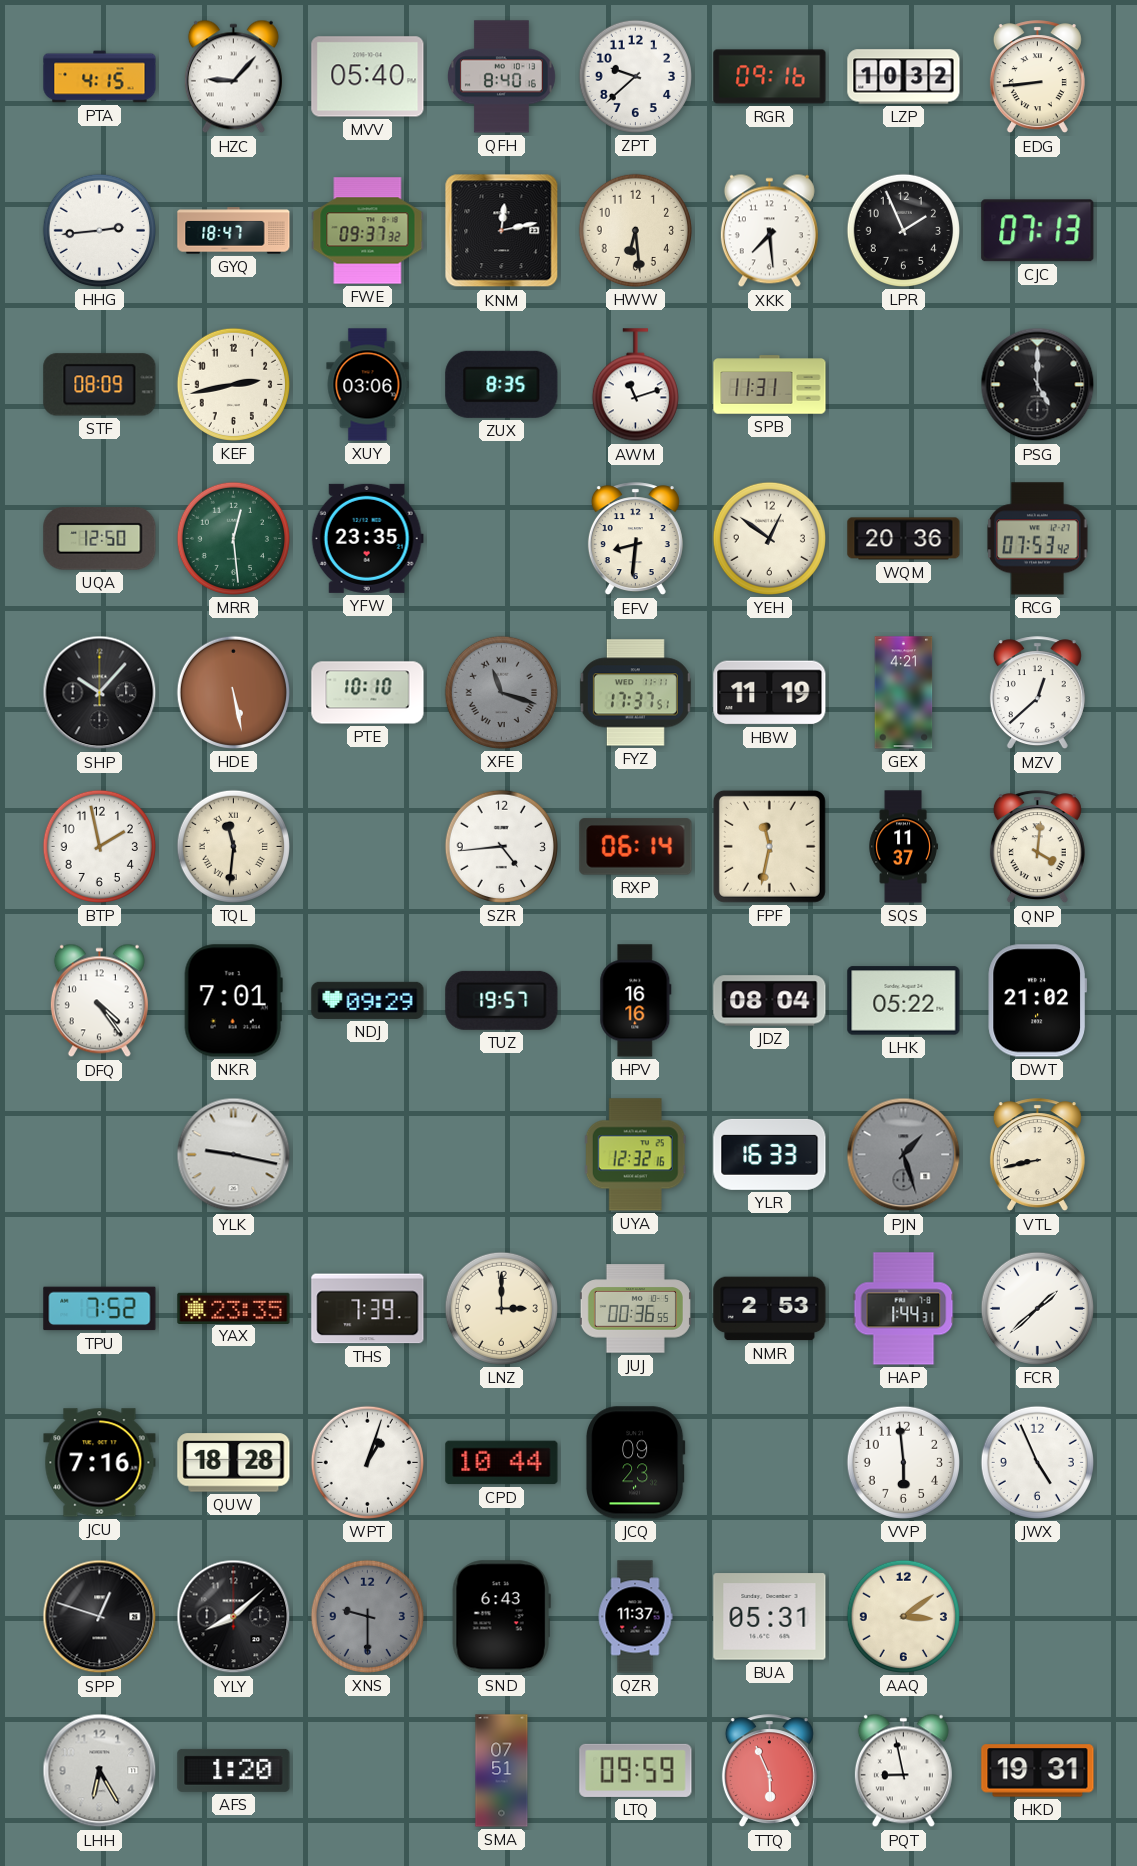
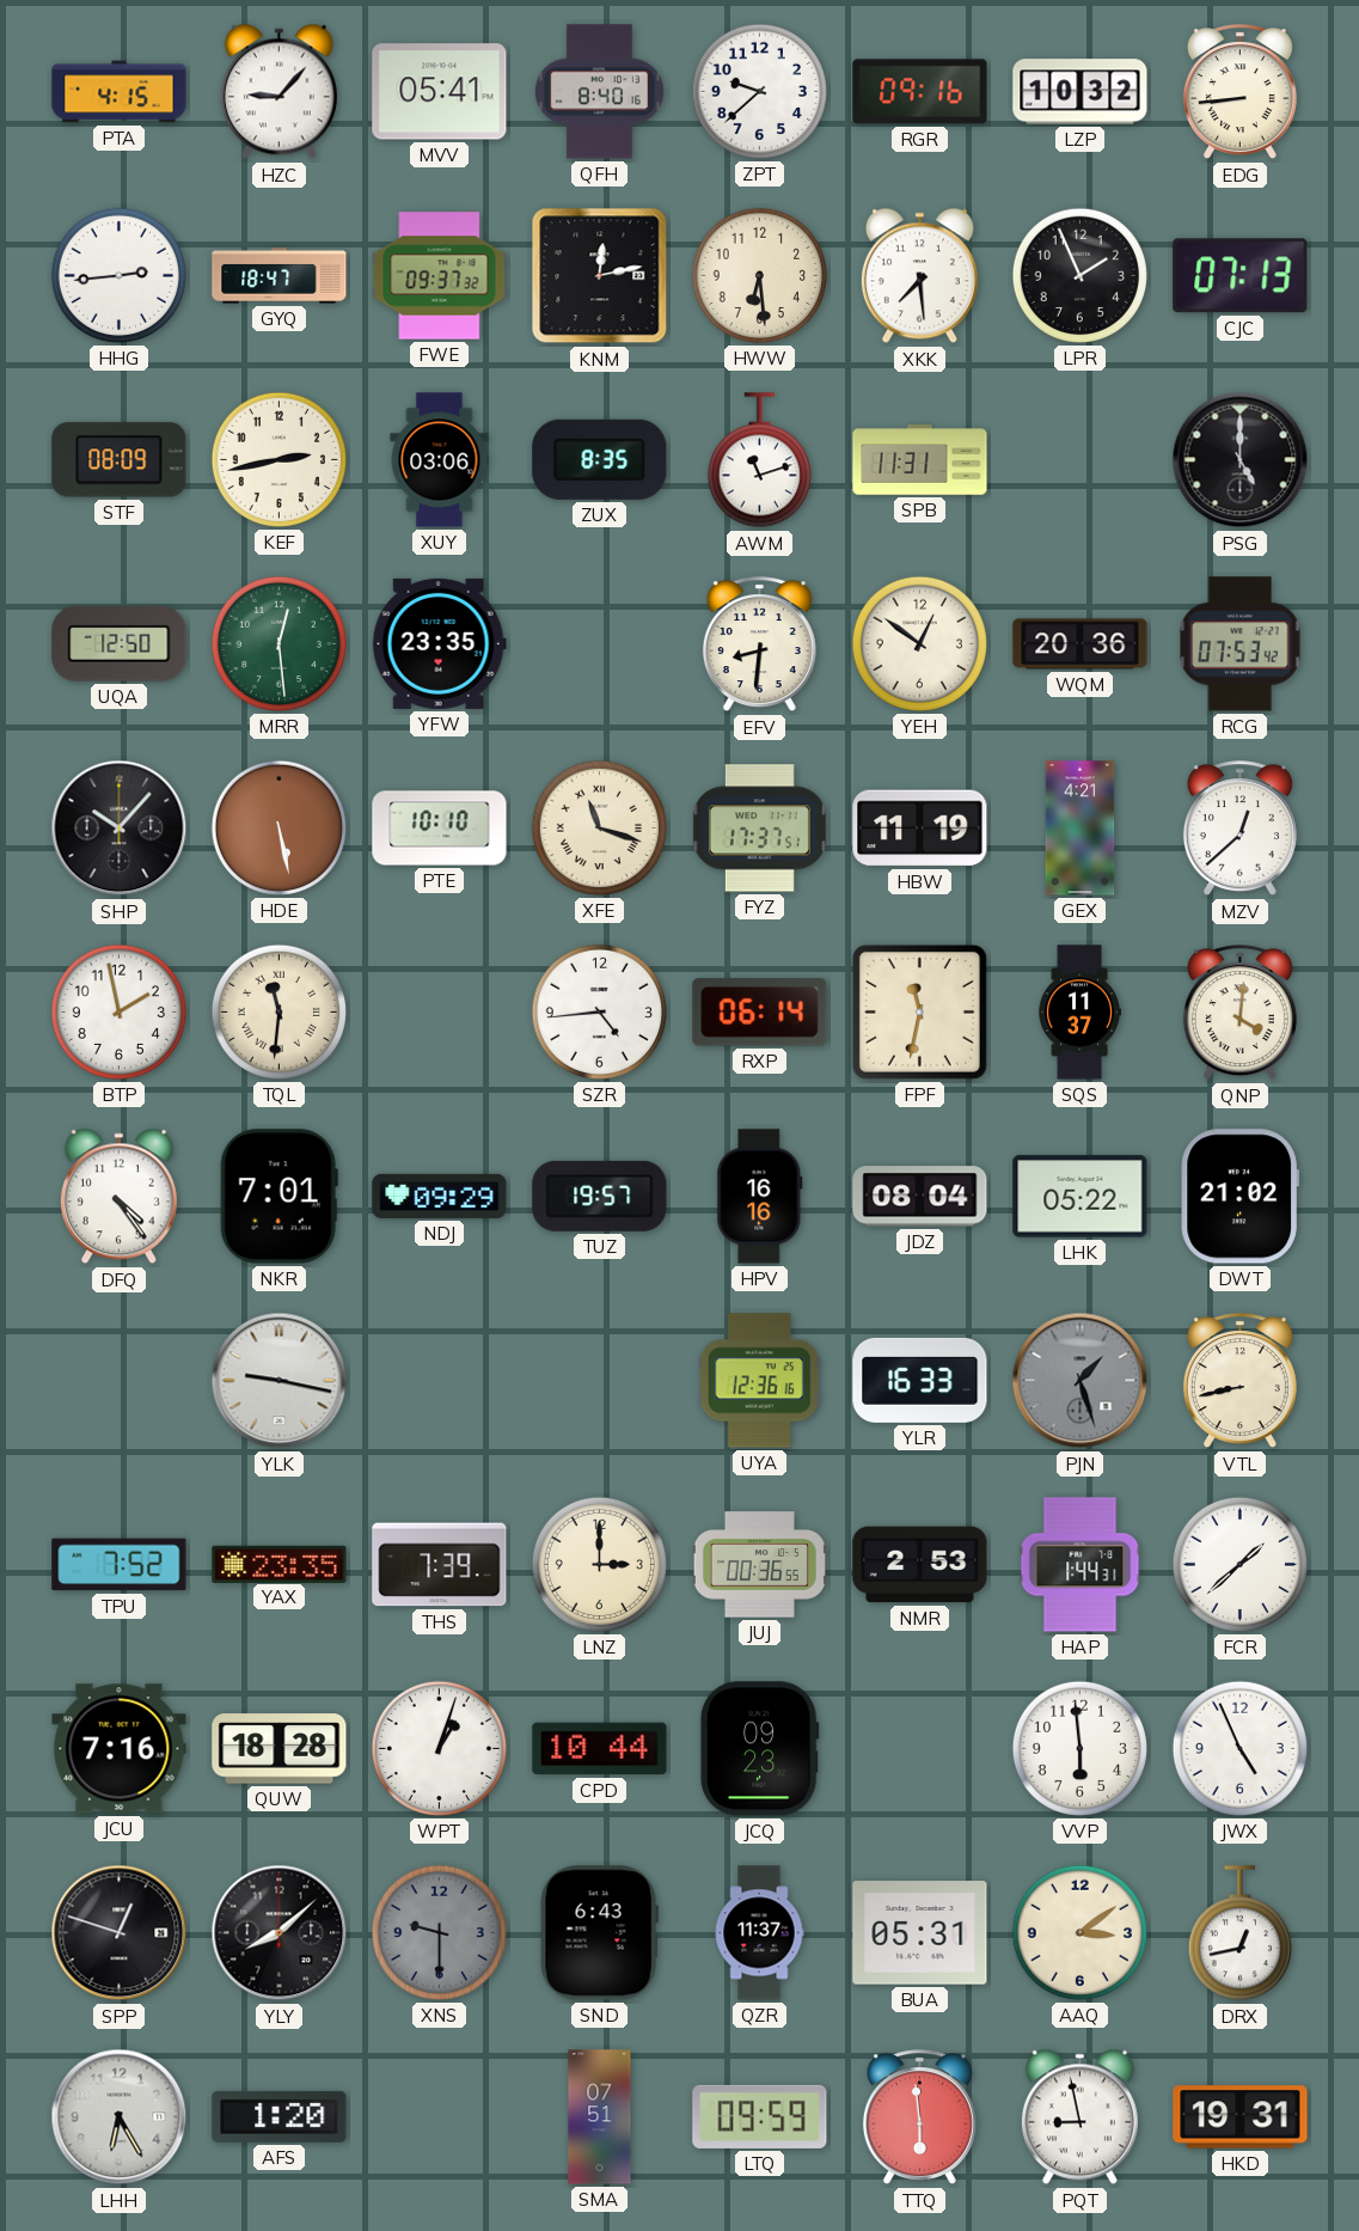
MVV: 05:40 -> 05:41
XFE dial: grey -> cream
UYA: 12:32 -> 12:36
DRX: none -> 12:43
TTQ: 5:56 -> 5:59
